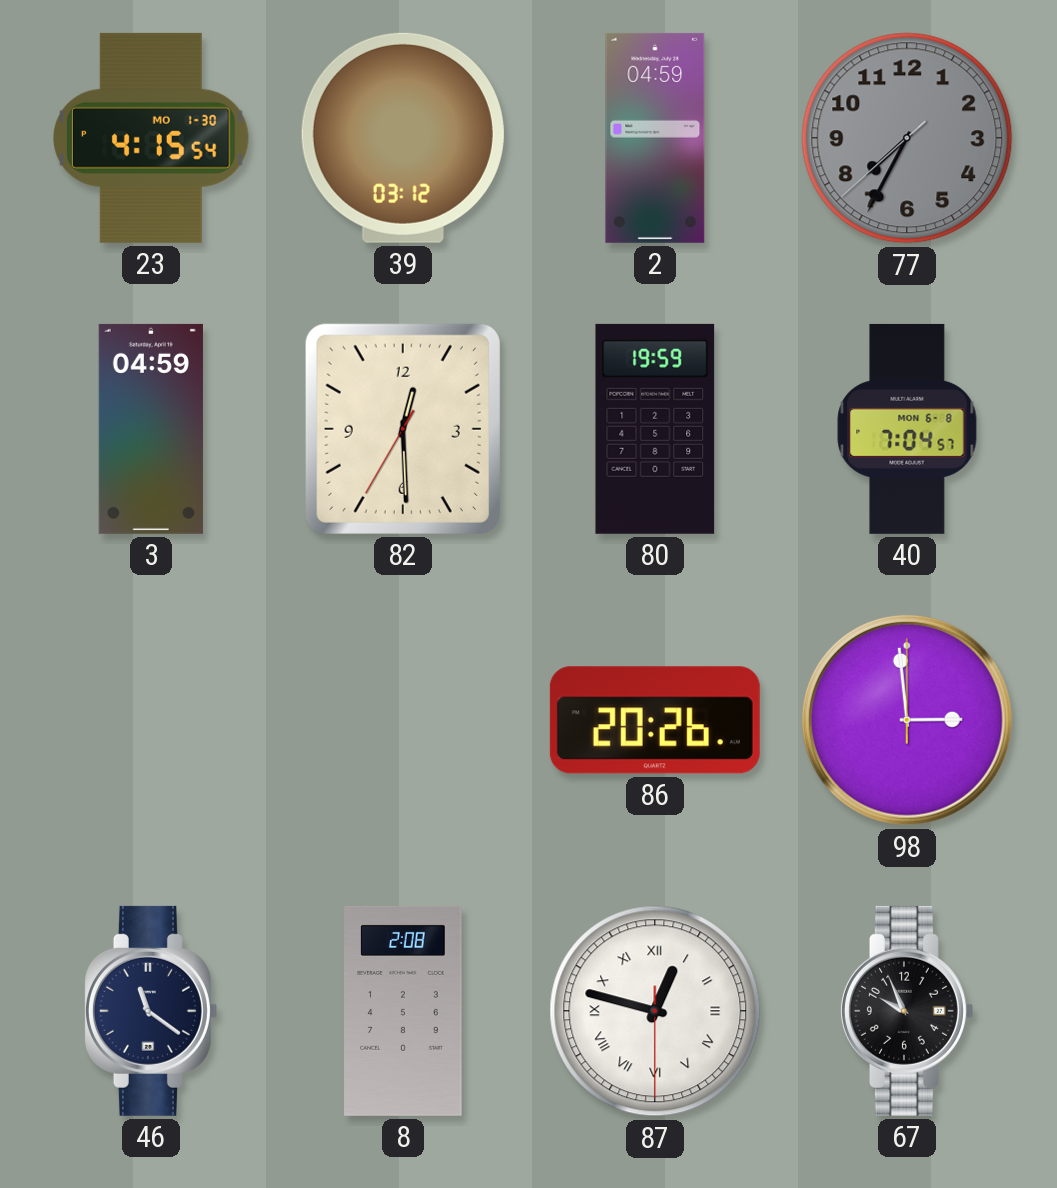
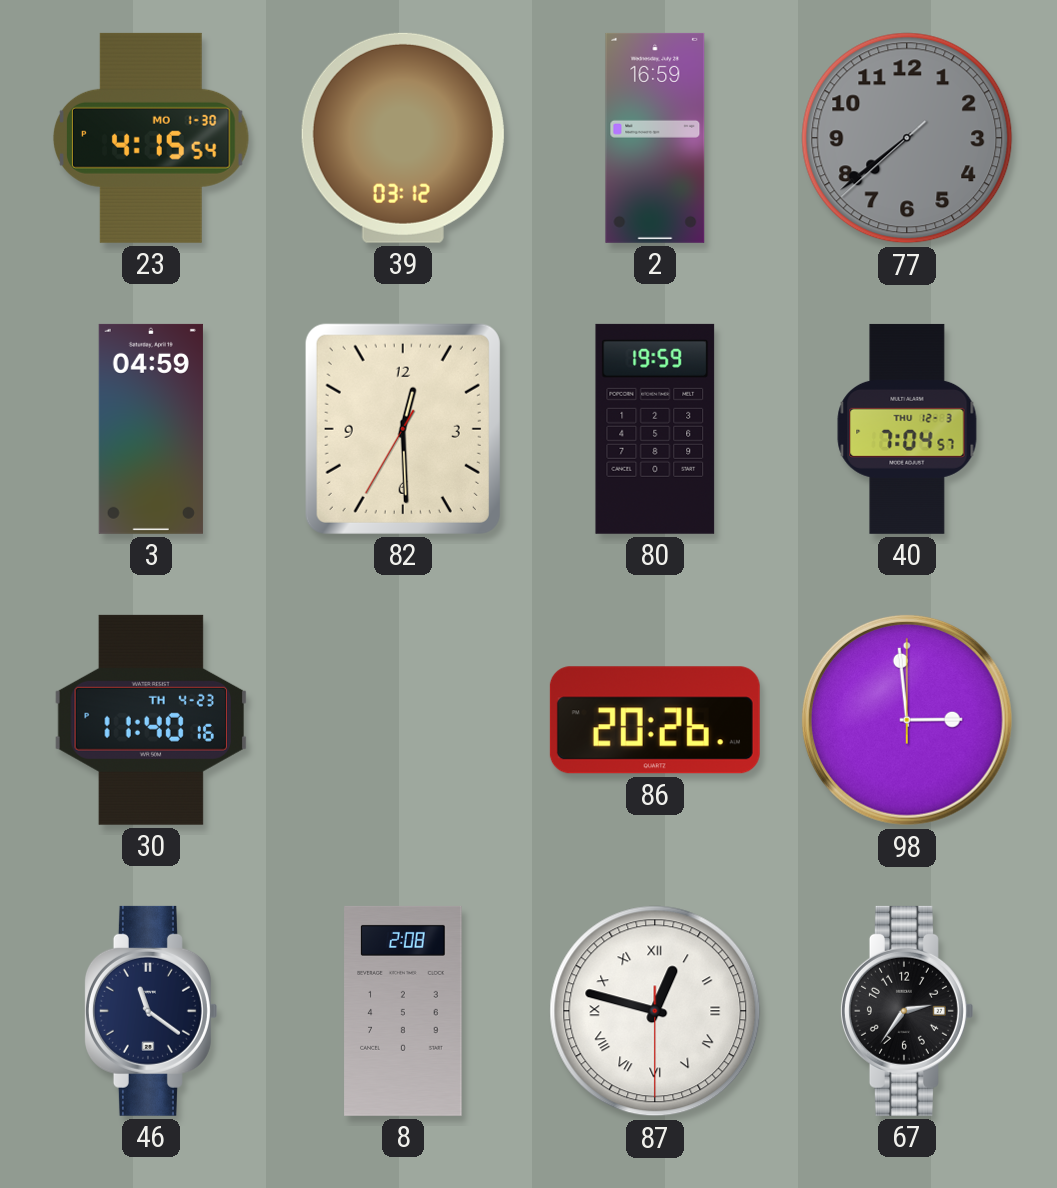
2: 04:59 -> 16:59
77: 7:34 -> 7:38
40 date: MON 6-8 -> THU 12-3
30: none -> 11:40
67: 9:56 -> 2:36
